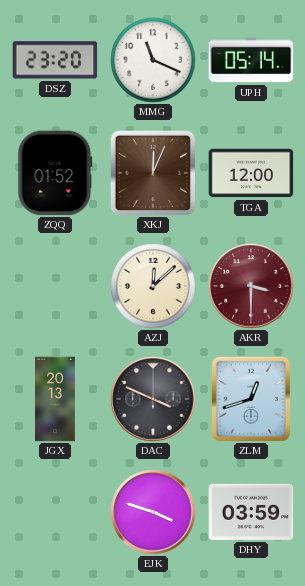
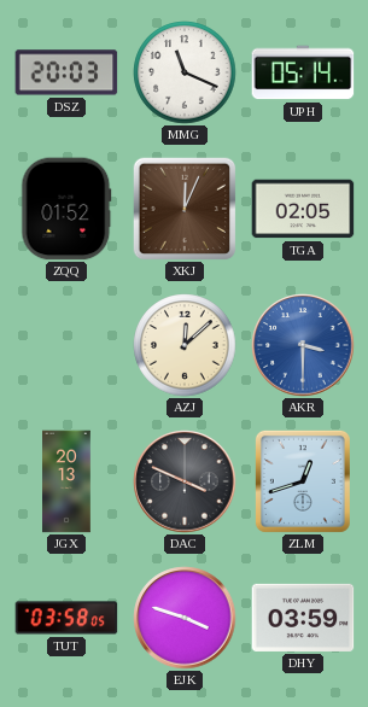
DSZ: 23:20 -> 20:03
TGA: 12:00 -> 02:05
AKR dial: burgundy -> blue
TUT: none -> 03:58
